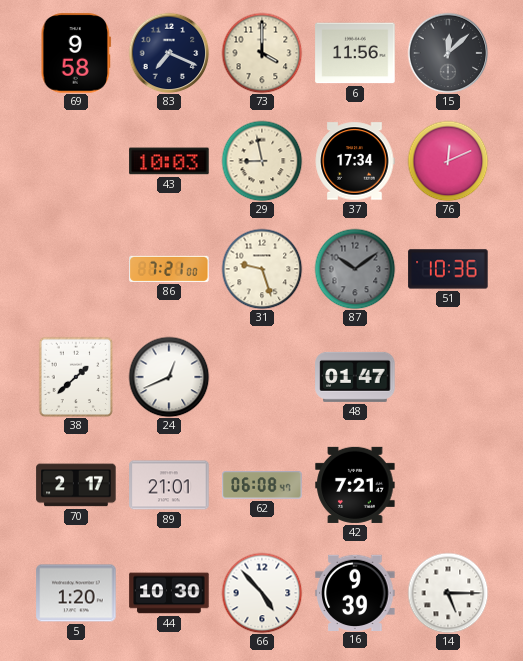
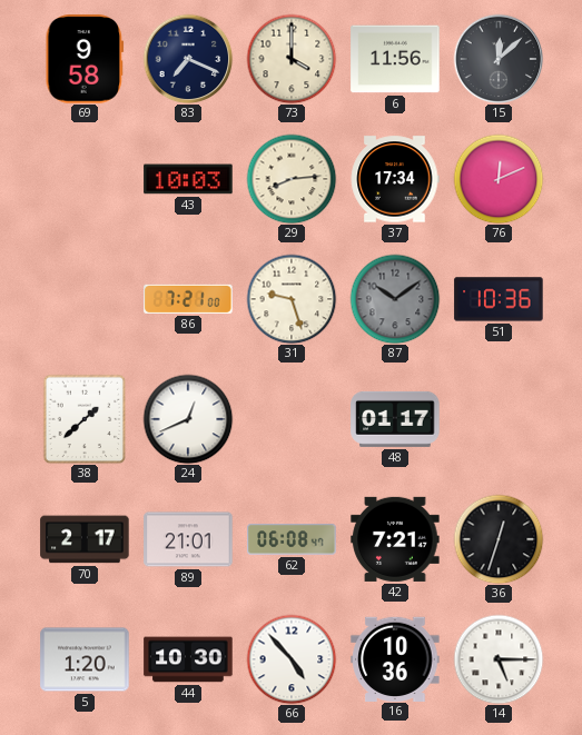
29: 8:58 -> 8:14
48: 01:47 -> 01:17
36: none -> 12:33
16: 9:39 -> 10:36
